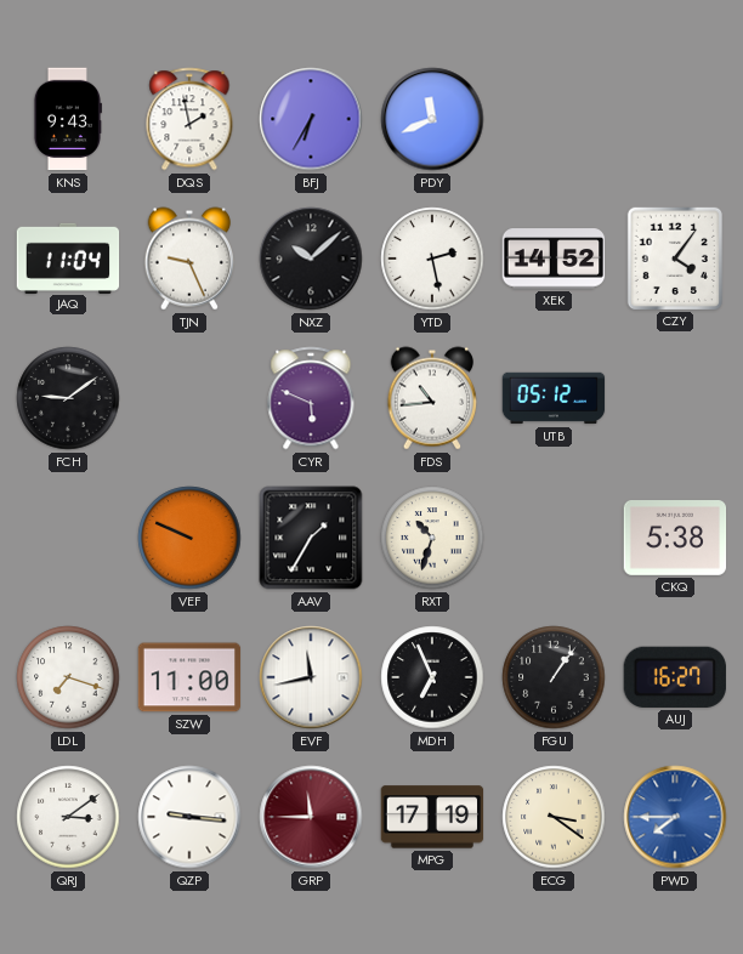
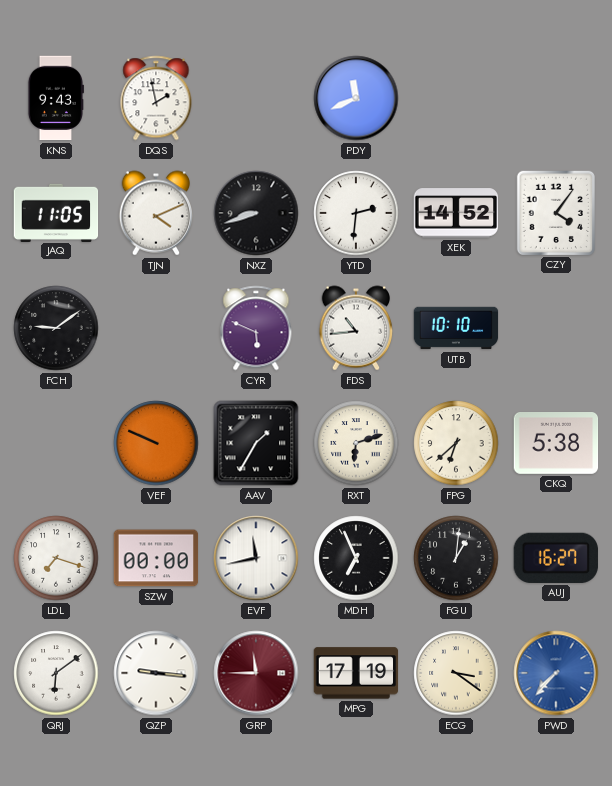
BFJ: 6:35 -> none
JAQ: 11:04 -> 11:05
TJN: 9:26 -> 4:11
NXZ: 10:08 -> 8:42
YTD: 2:28 -> 2:31
UTB: 05:12 -> 10:10
RXT: 10:33 -> 6:12
FPG: none -> 6:38
SZW: 11:00 -> 00:00
FGU: 1:06 -> 1:01
QRJ: 3:09 -> 6:09
PWD: 7:45 -> 7:37
